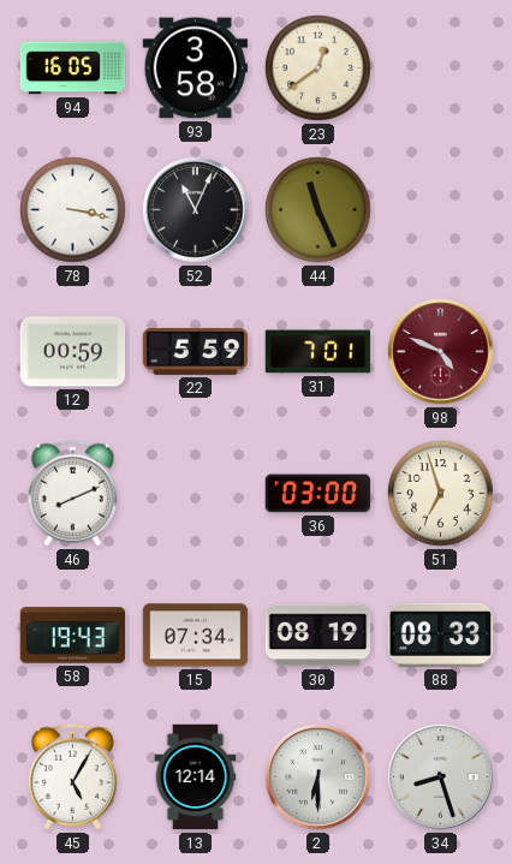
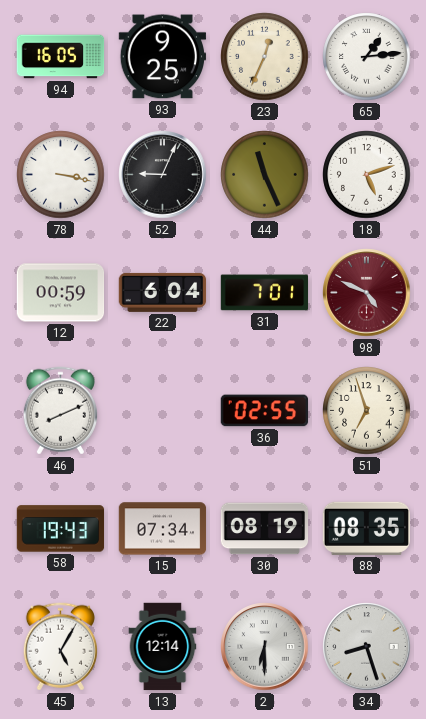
93: 3:58 -> 9:25
23: 12:39 -> 12:34
65: none -> 1:14
52: 11:04 -> 9:04
18: none -> 5:12
22: 5:59 -> 6:04
36: 03:00 -> 02:55
88: 08:33 -> 08:35
